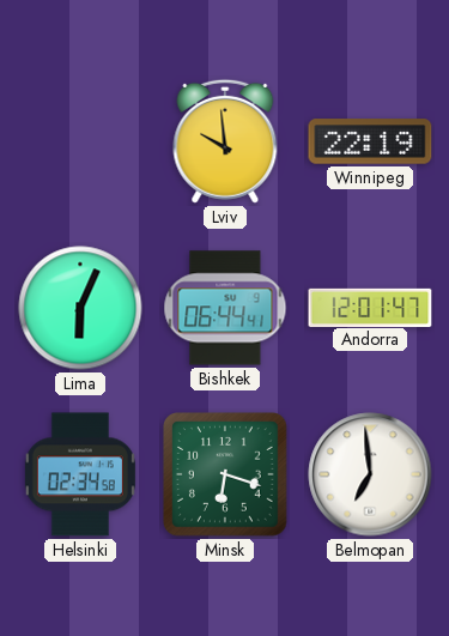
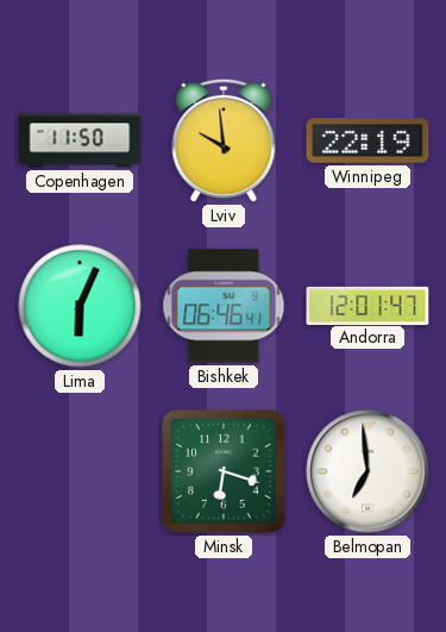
Copenhagen: none -> 11:50
Bishkek: 06:44 -> 06:46
Helsinki: 02:34 -> none
